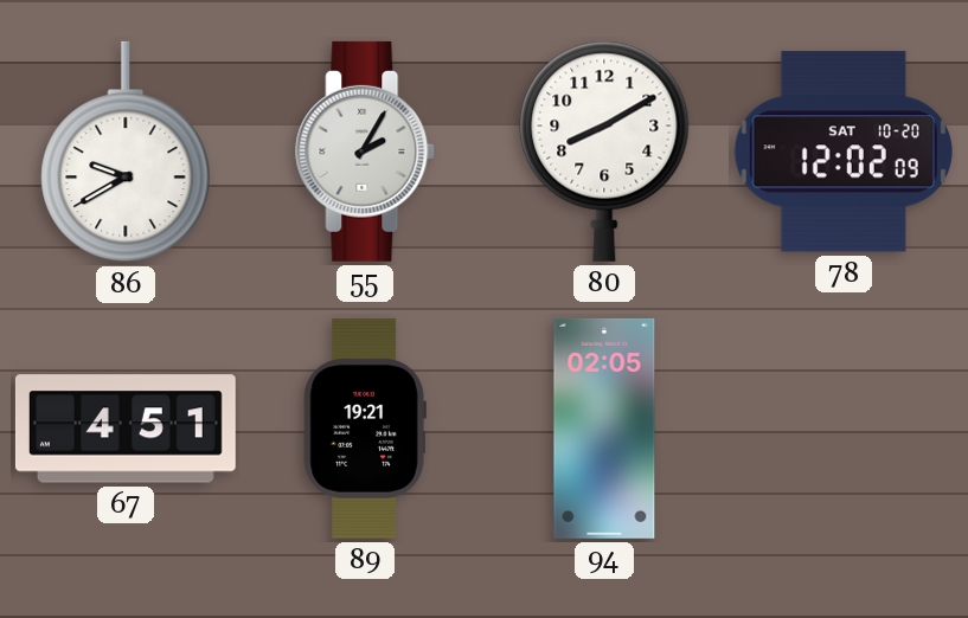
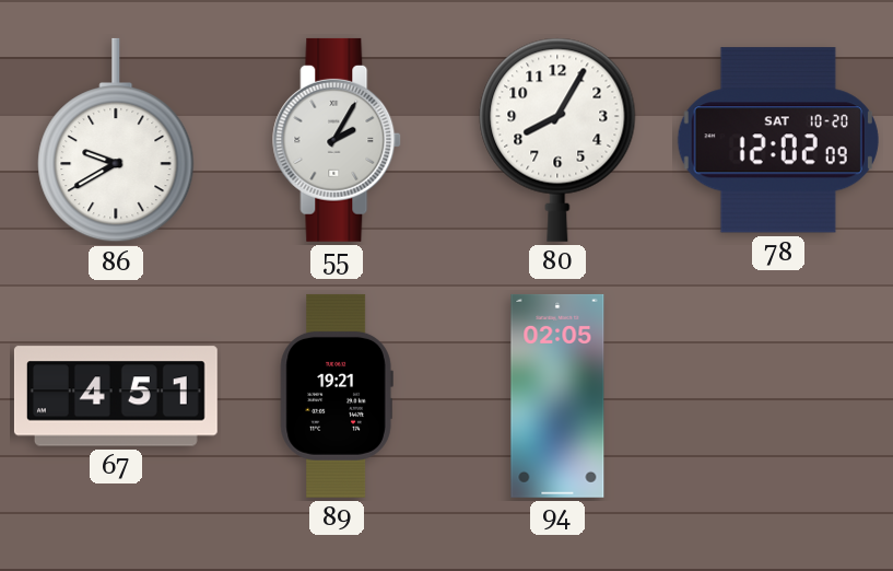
80: 8:10 -> 8:05
